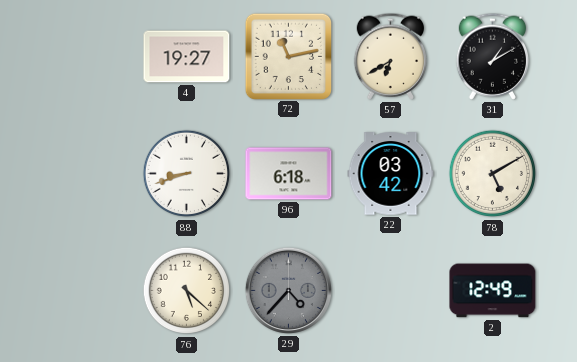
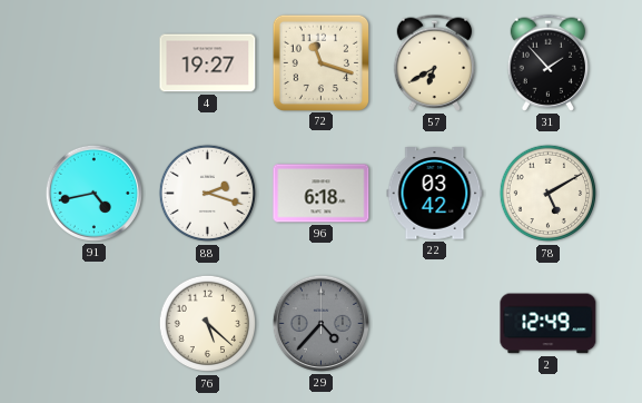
72: 11:13 -> 11:18
31: 1:10 -> 1:53
91: none -> 4:43
88: 8:42 -> 2:18
